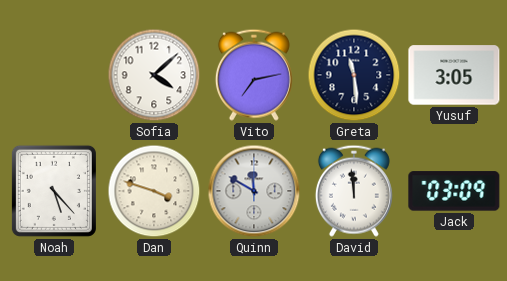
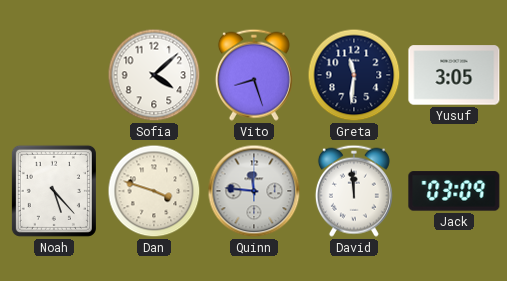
Vito: 7:13 -> 8:27
Greta: 11:29 -> 11:31
Quinn: 11:50 -> 11:46
